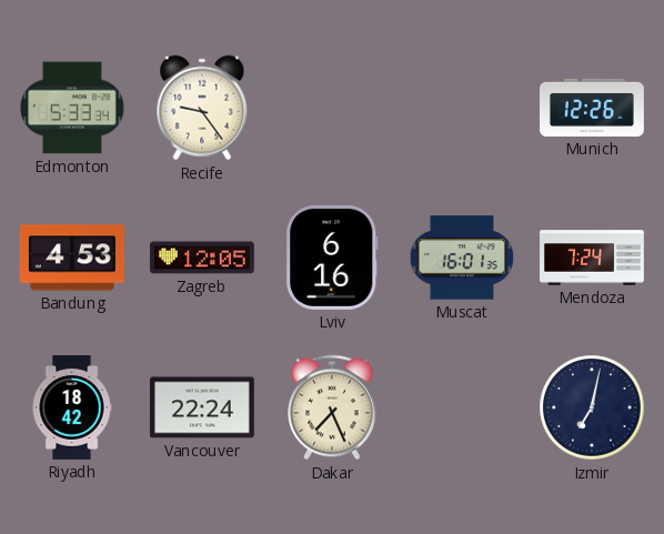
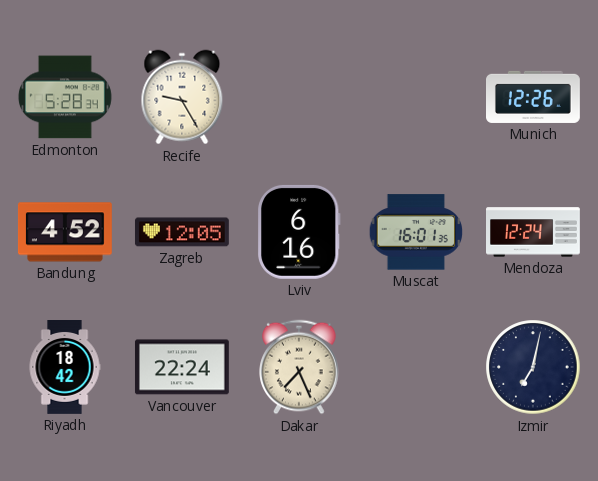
Edmonton: 5:33 -> 5:28
Recife: 9:24 -> 9:25
Bandung: 4:53 -> 4:52
Mendoza: 7:24 -> 12:24
